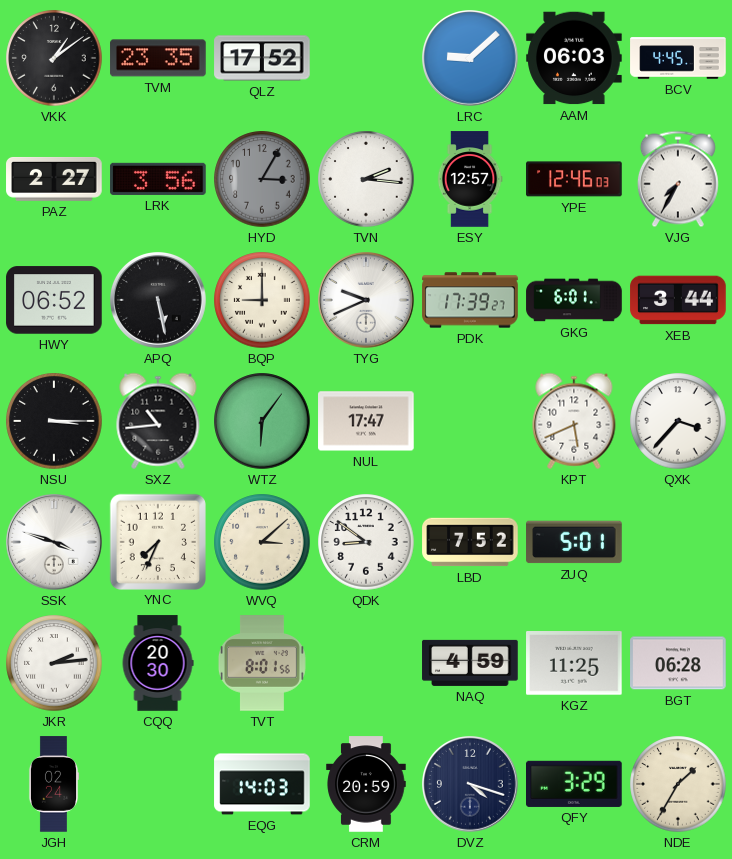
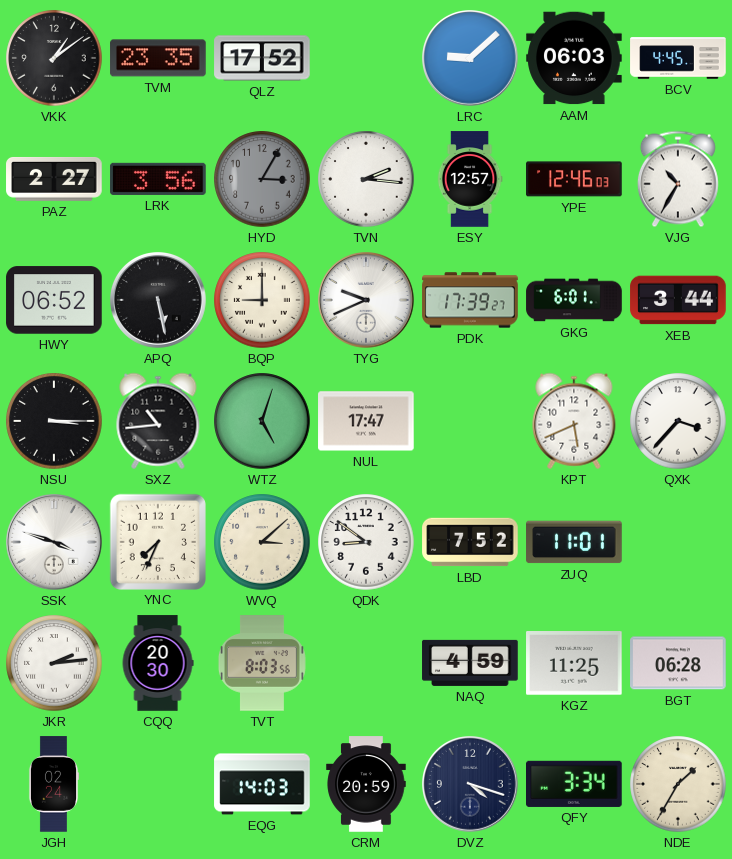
VJG: 7:35 -> 10:35
WTZ: 6:06 -> 5:03
ZUQ: 5:01 -> 11:01
TVT: 8:01 -> 8:03
QFY: 3:29 -> 3:34
